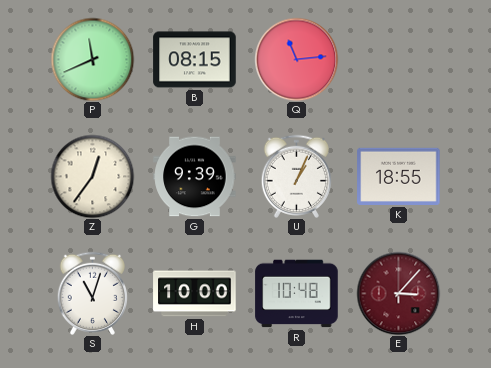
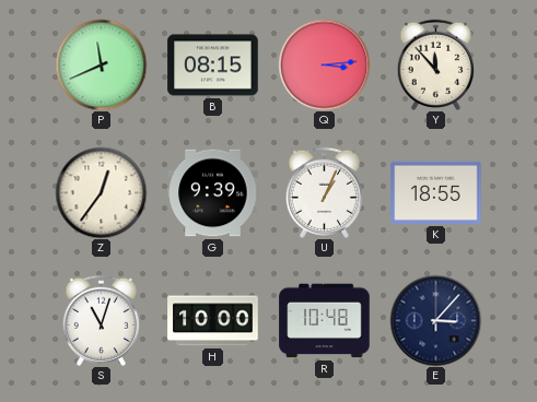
Q: 11:14 -> 3:14
Y: none -> 11:53
E dial: burgundy -> navy
